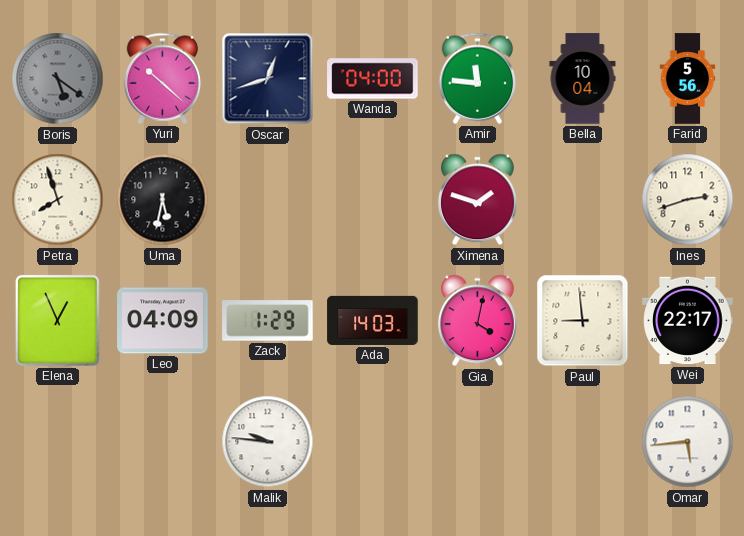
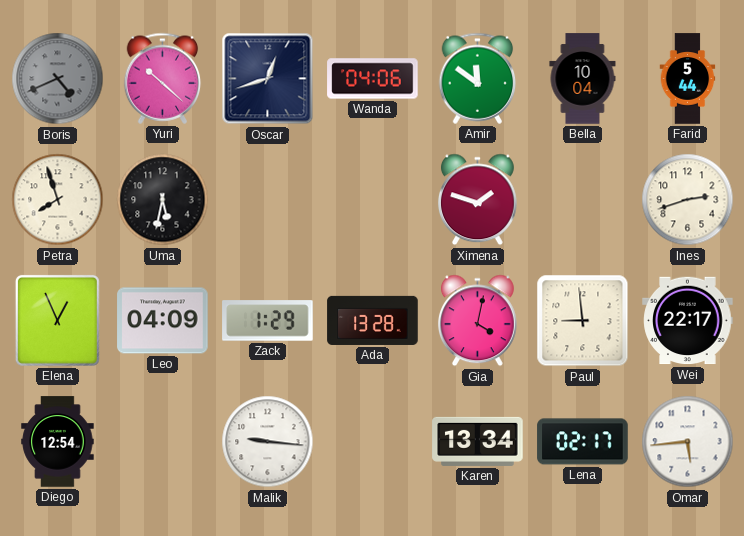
Boris: 5:21 -> 4:41
Wanda: 04:00 -> 04:06
Amir: 11:46 -> 11:51
Farid: 5:56 -> 5:44
Ada: 14:03 -> 13:28
Diego: none -> 12:54
Malik: 9:46 -> 9:16
Karen: none -> 13:34
Lena: none -> 02:17
